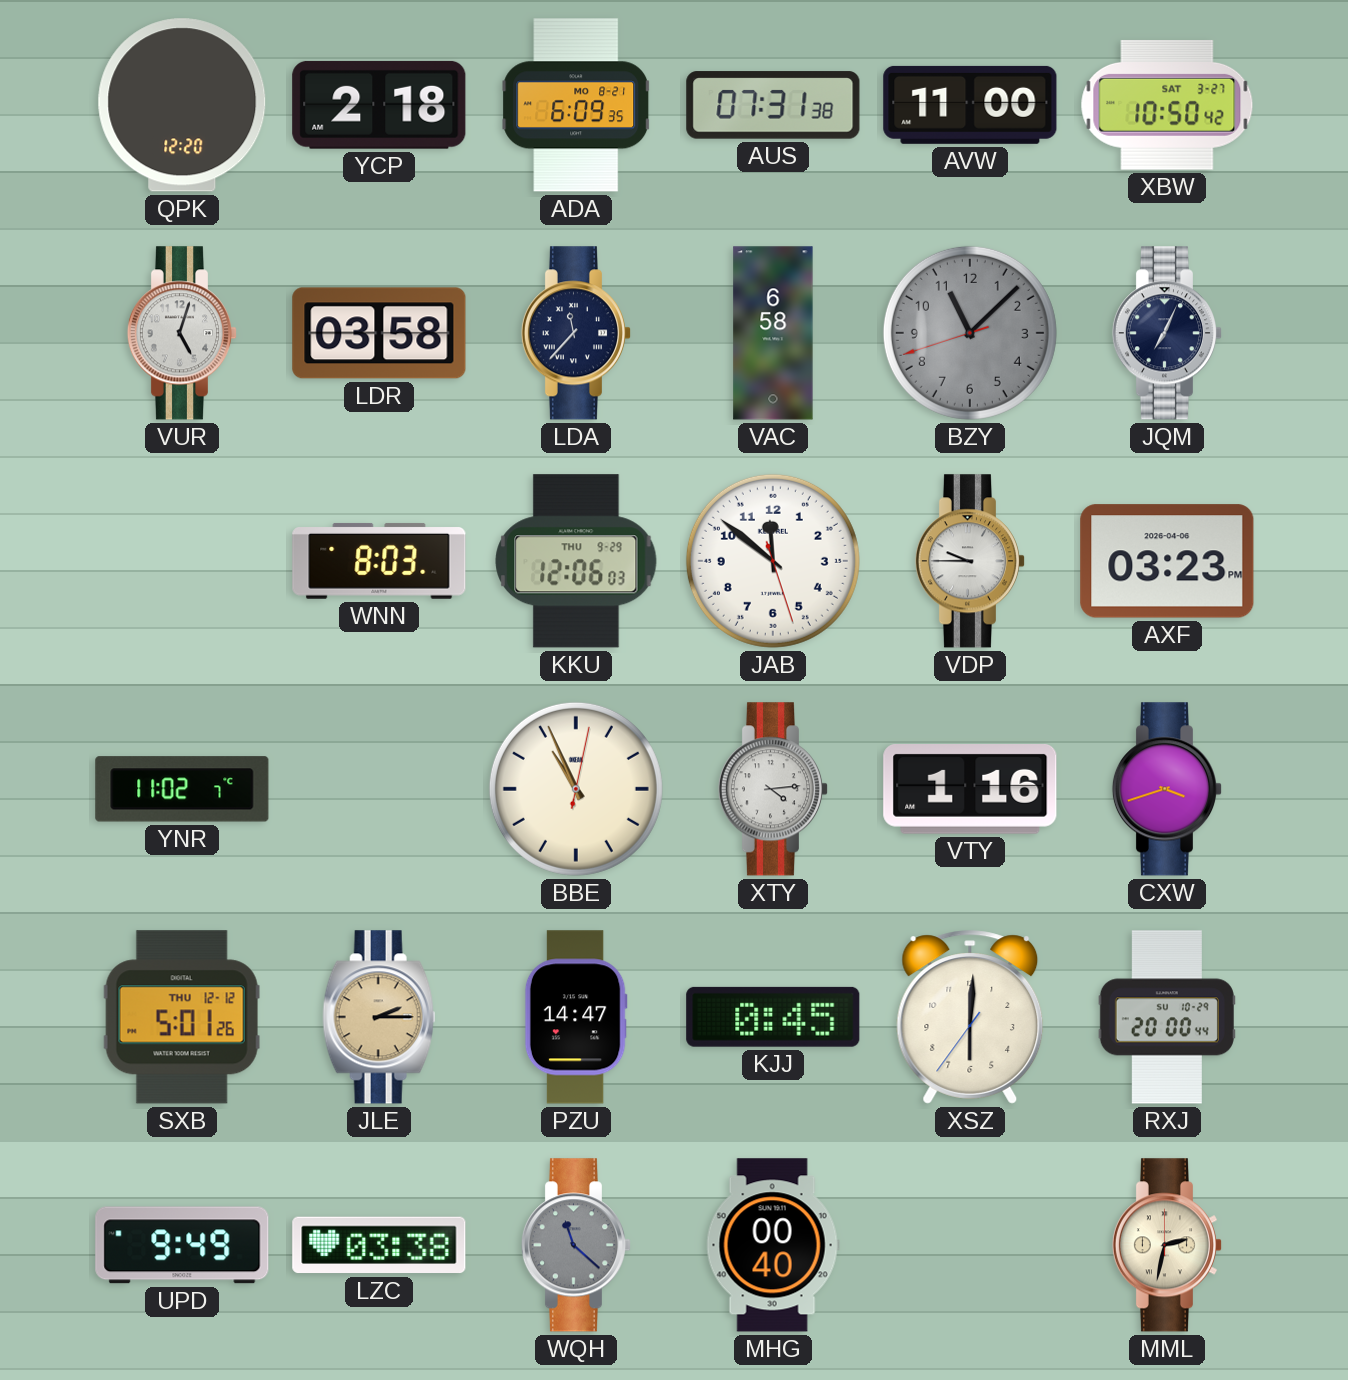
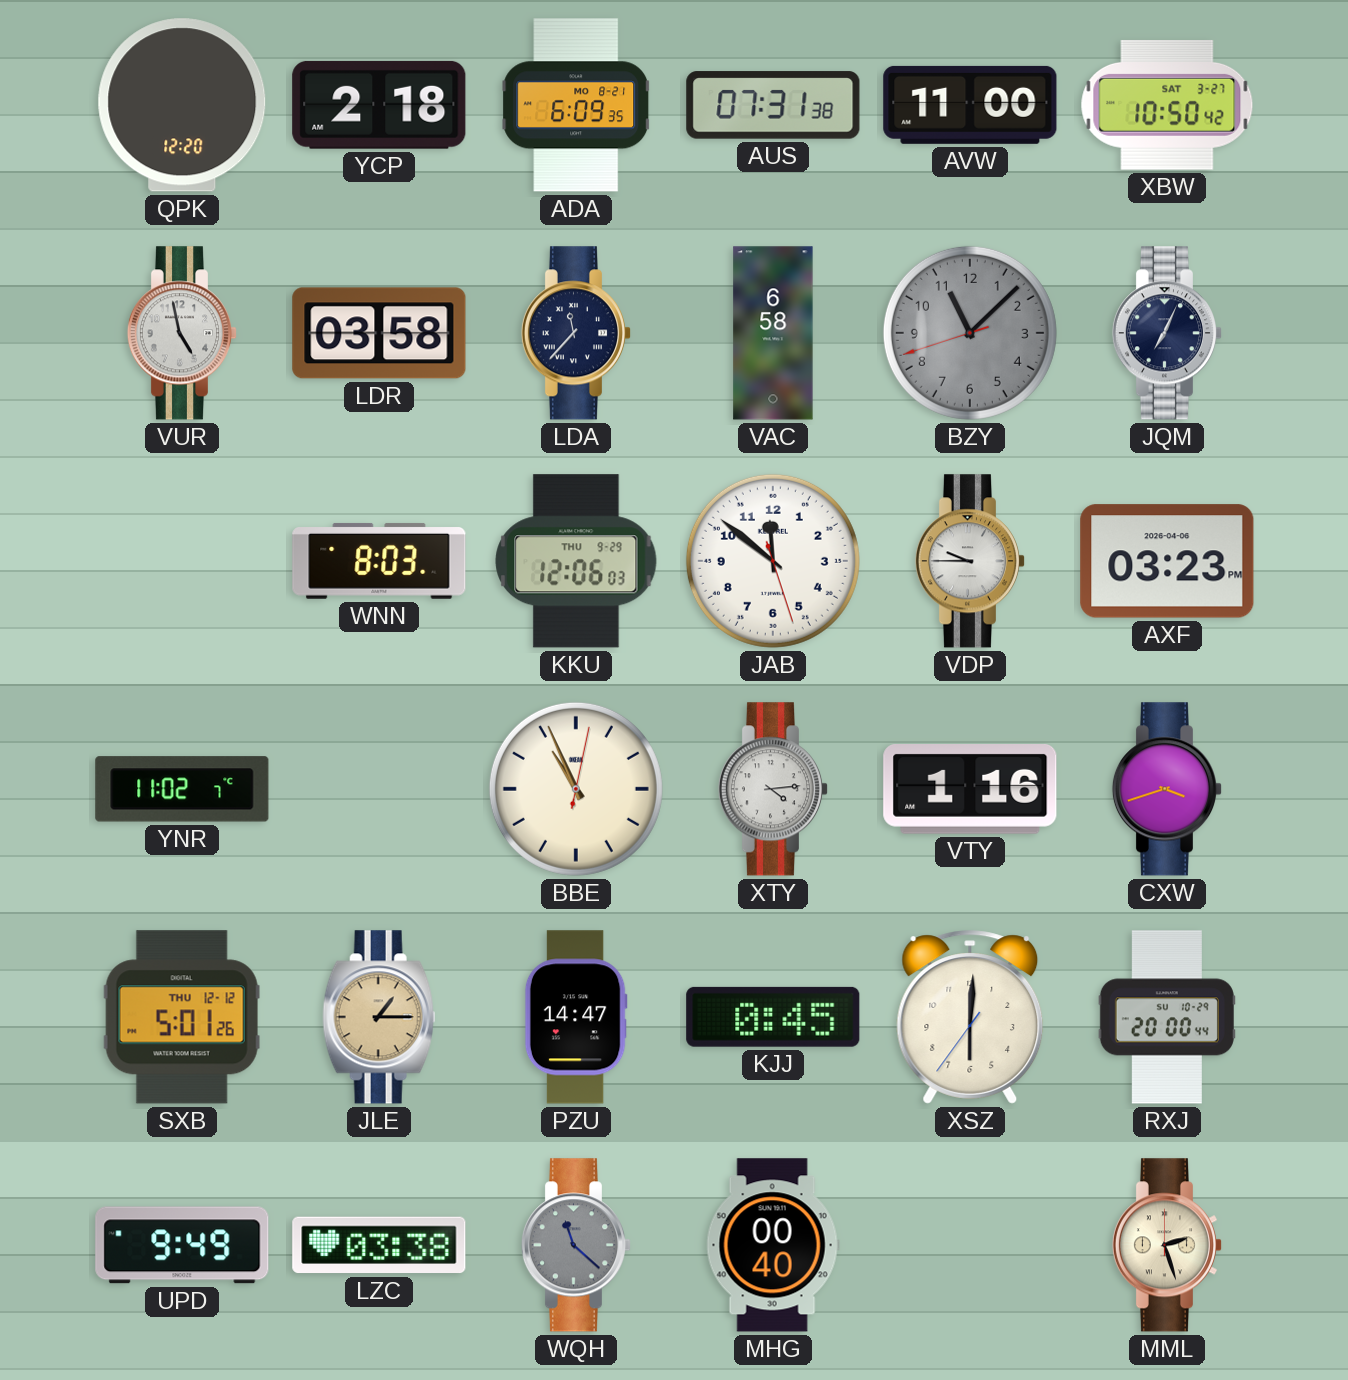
VUR: 5:03 -> 4:58
JLE: 2:15 -> 1:15
MML: 2:32 -> 2:27
